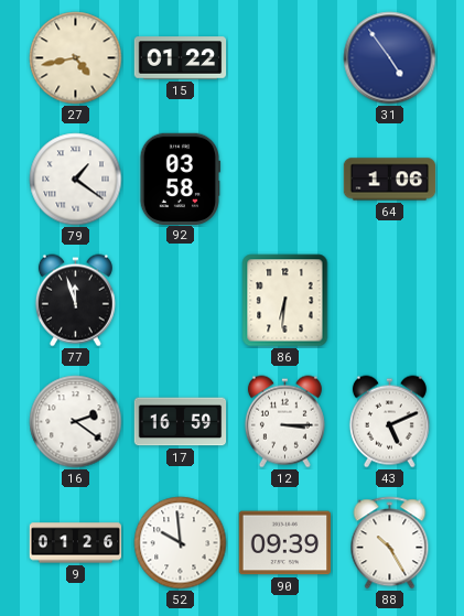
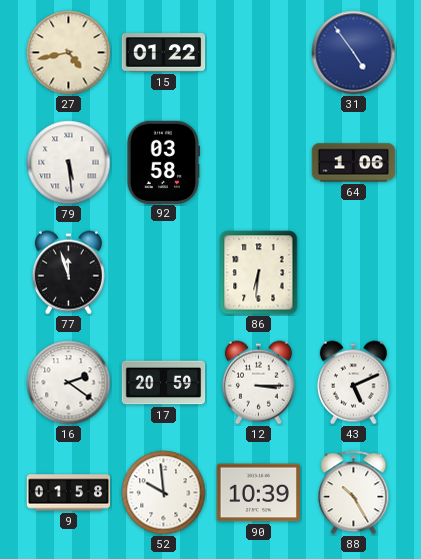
79: 1:21 -> 5:29
17: 16:59 -> 20:59
9: 01:26 -> 01:58
90: 09:39 -> 10:39
